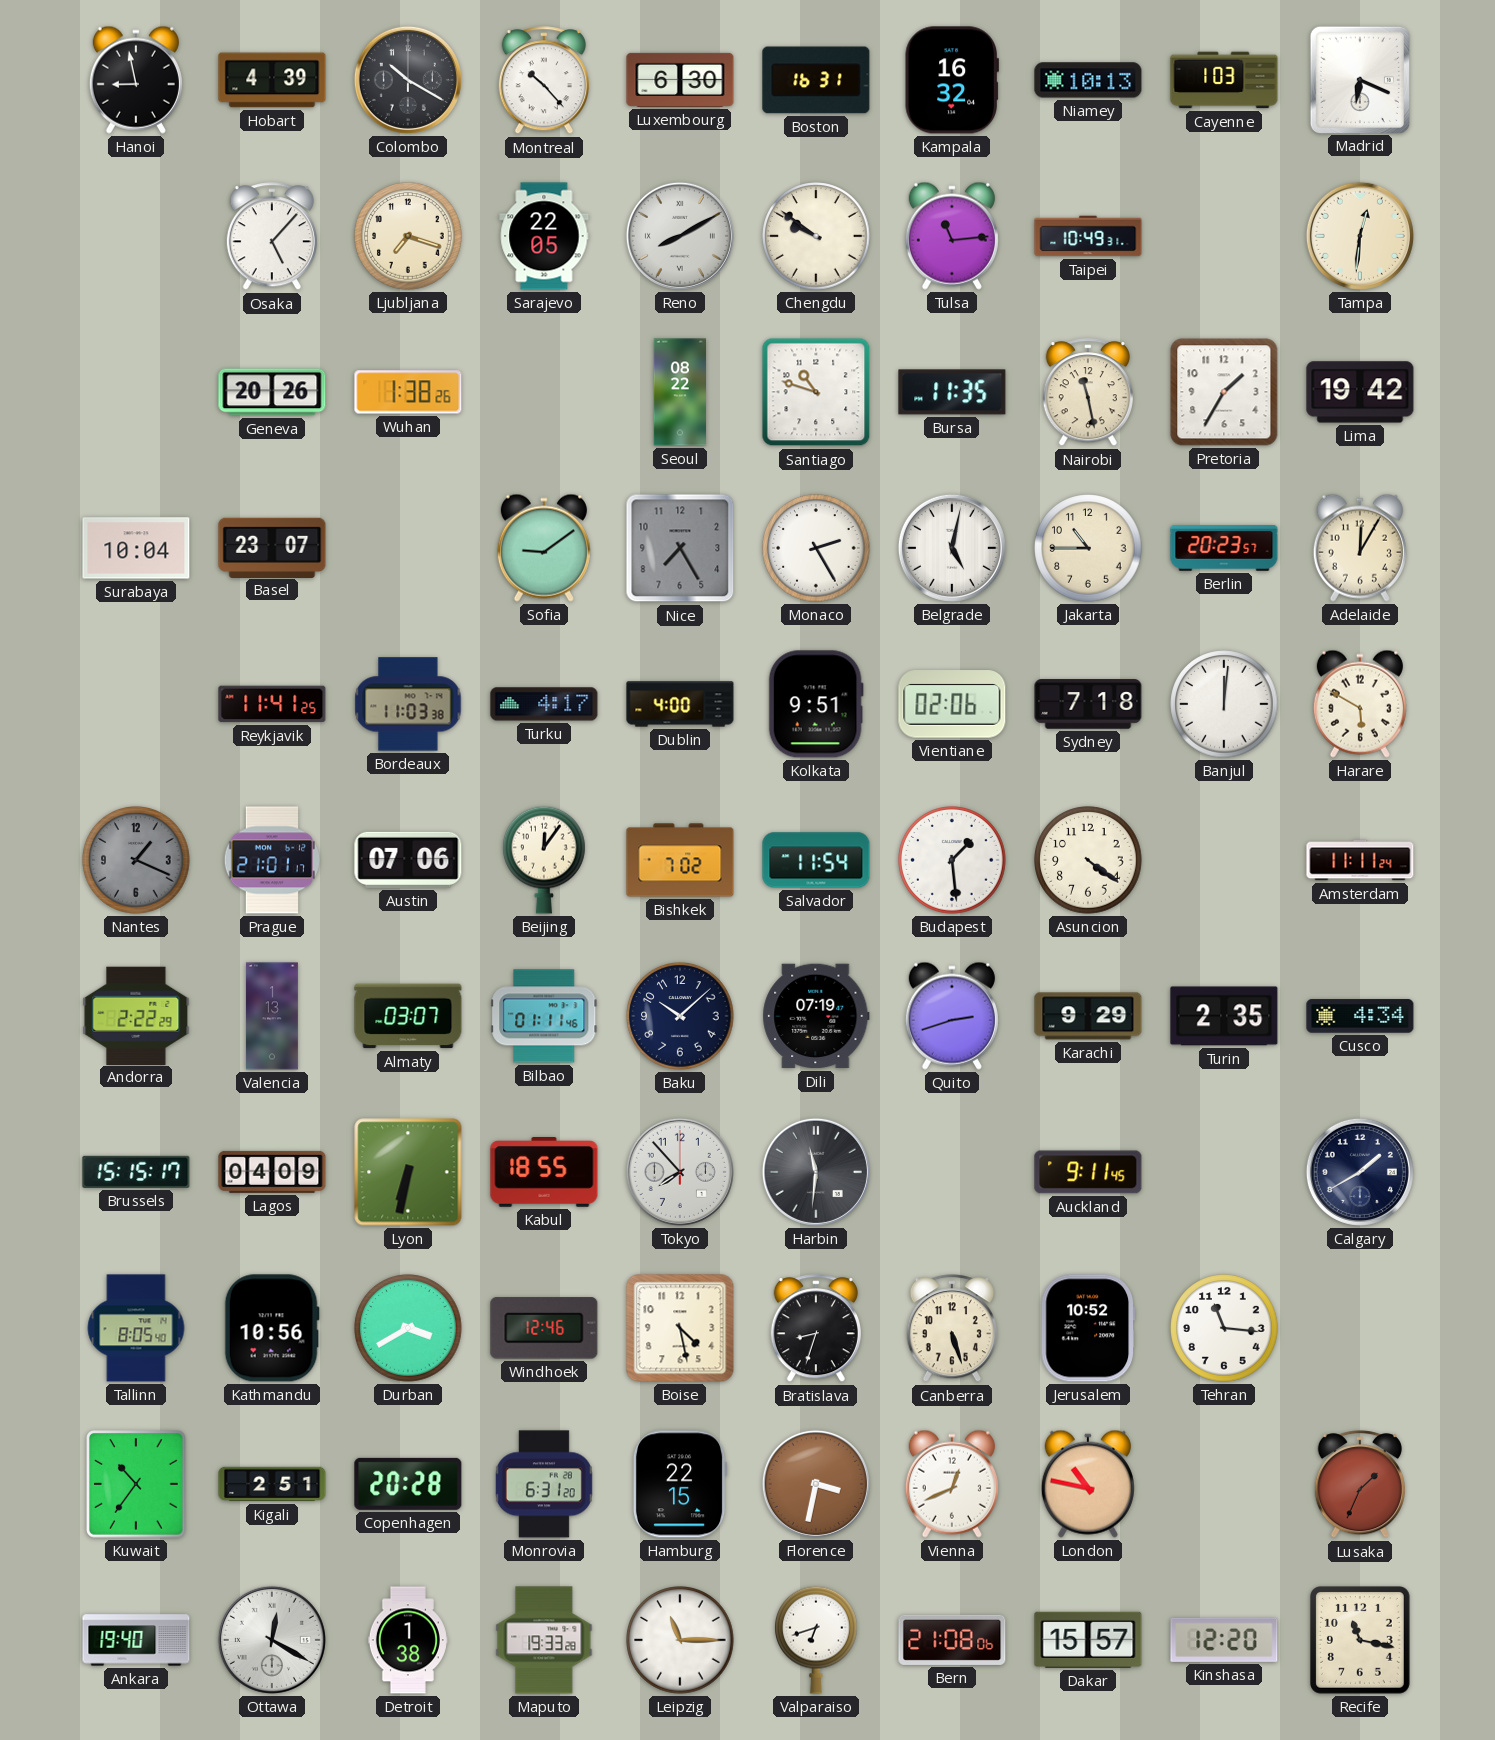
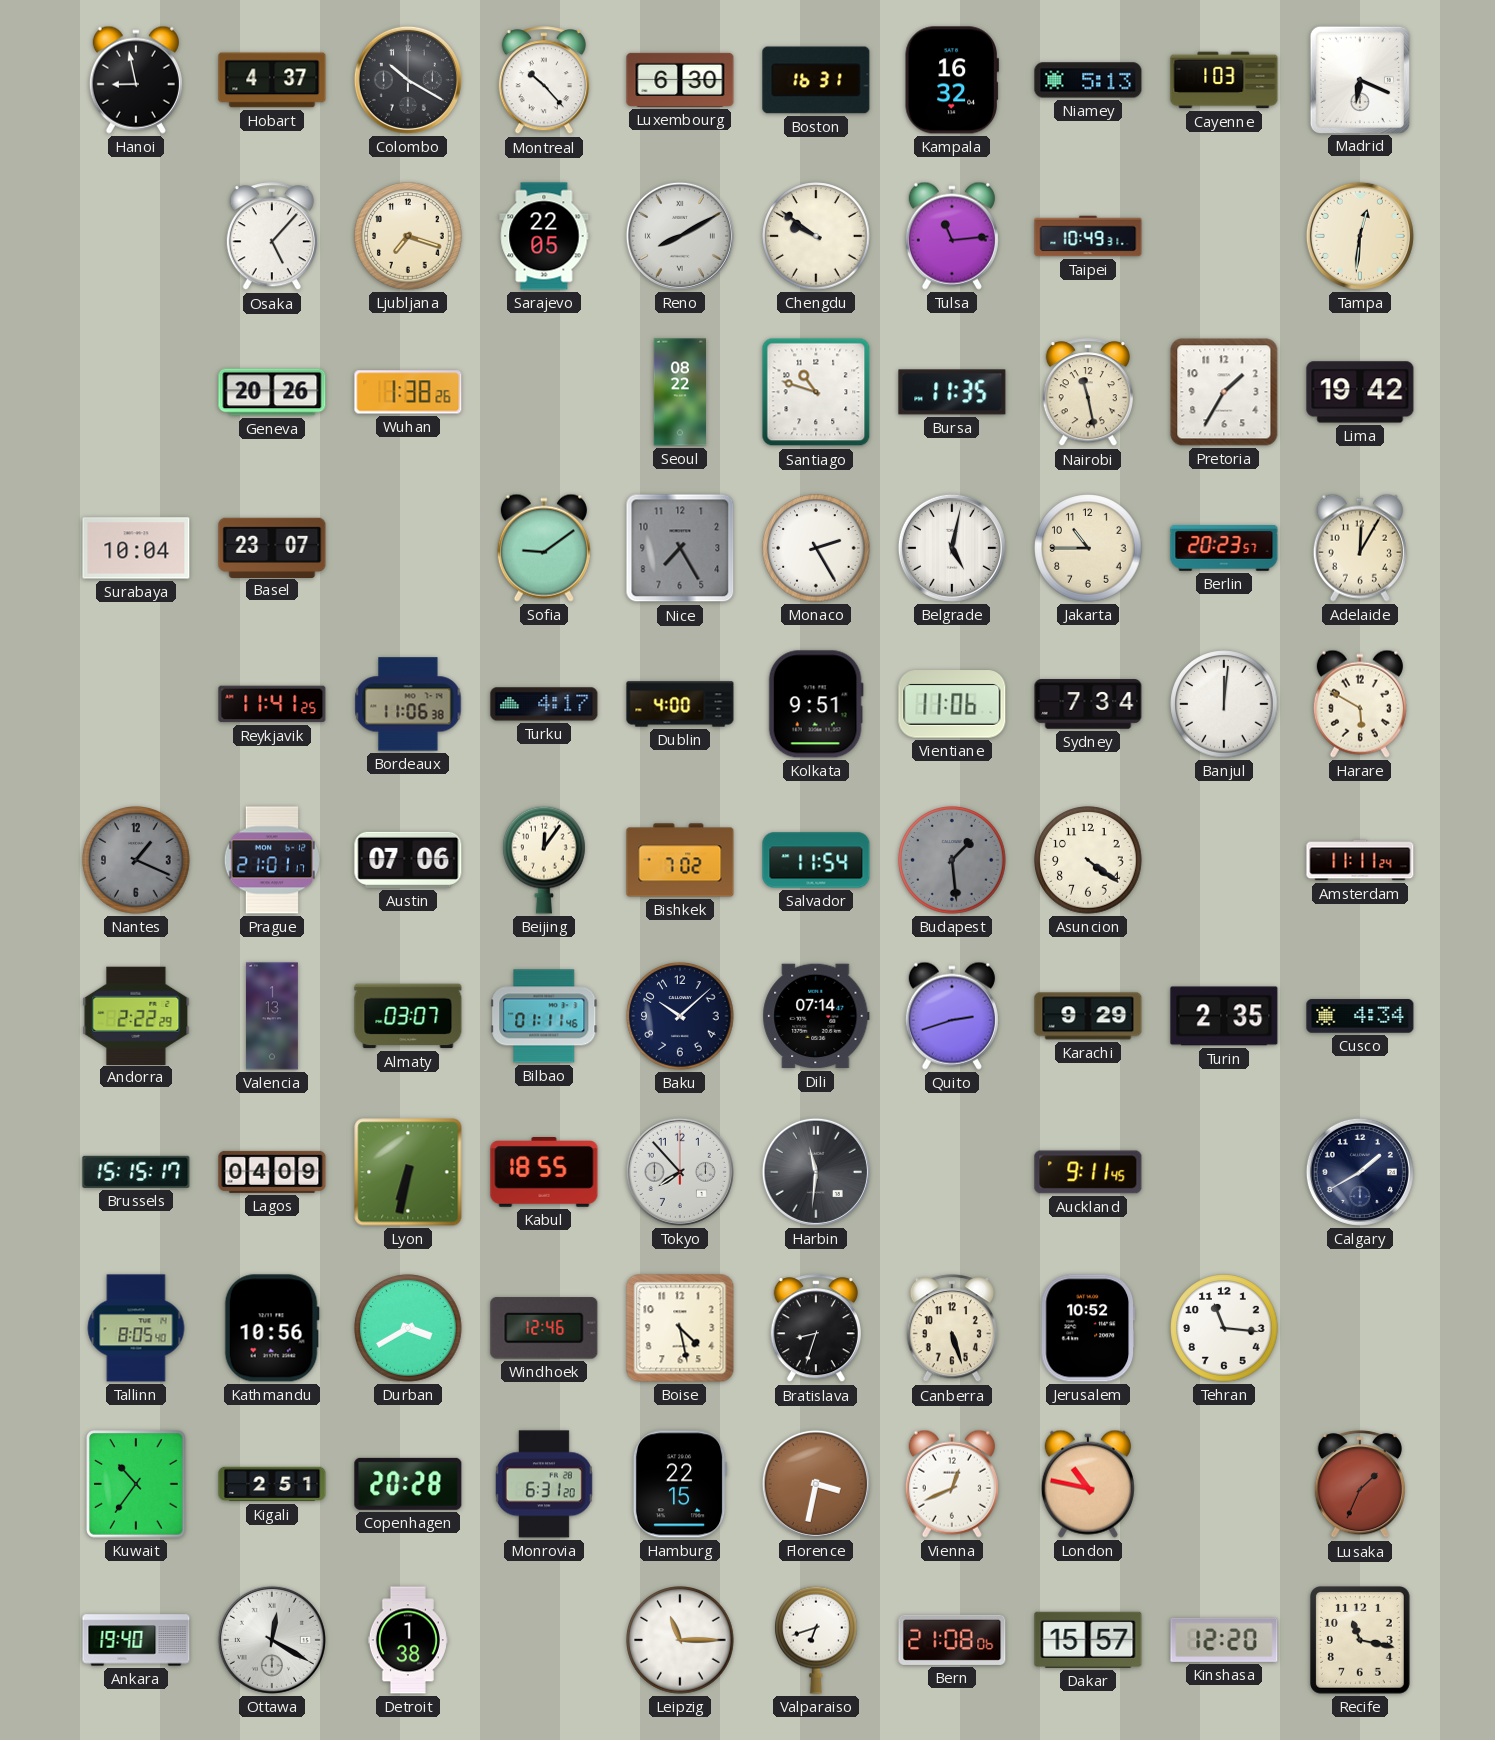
Hobart: 4:39 -> 4:37
Niamey: 10:13 -> 5:13
Bordeaux: 11:03 -> 11:06
Vientiane: 02:06 -> 11:06
Sydney: 7:18 -> 7:34
Budapest dial: white -> grey
Dili: 07:19 -> 07:14
Maputo: 19:33 -> none
